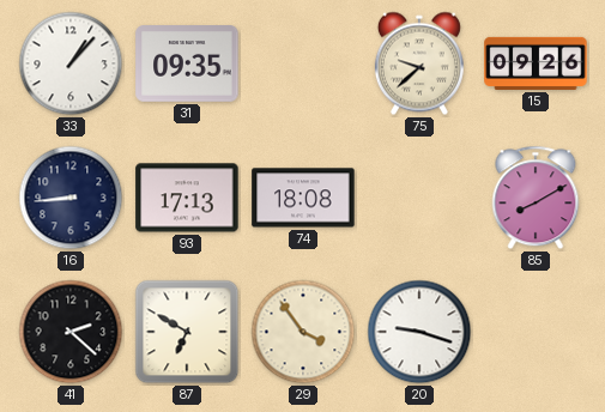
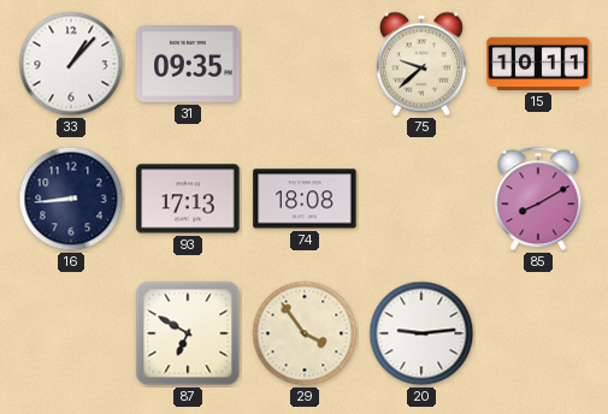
15: 09:26 -> 10:11
41: 2:22 -> none
20: 9:18 -> 9:14
